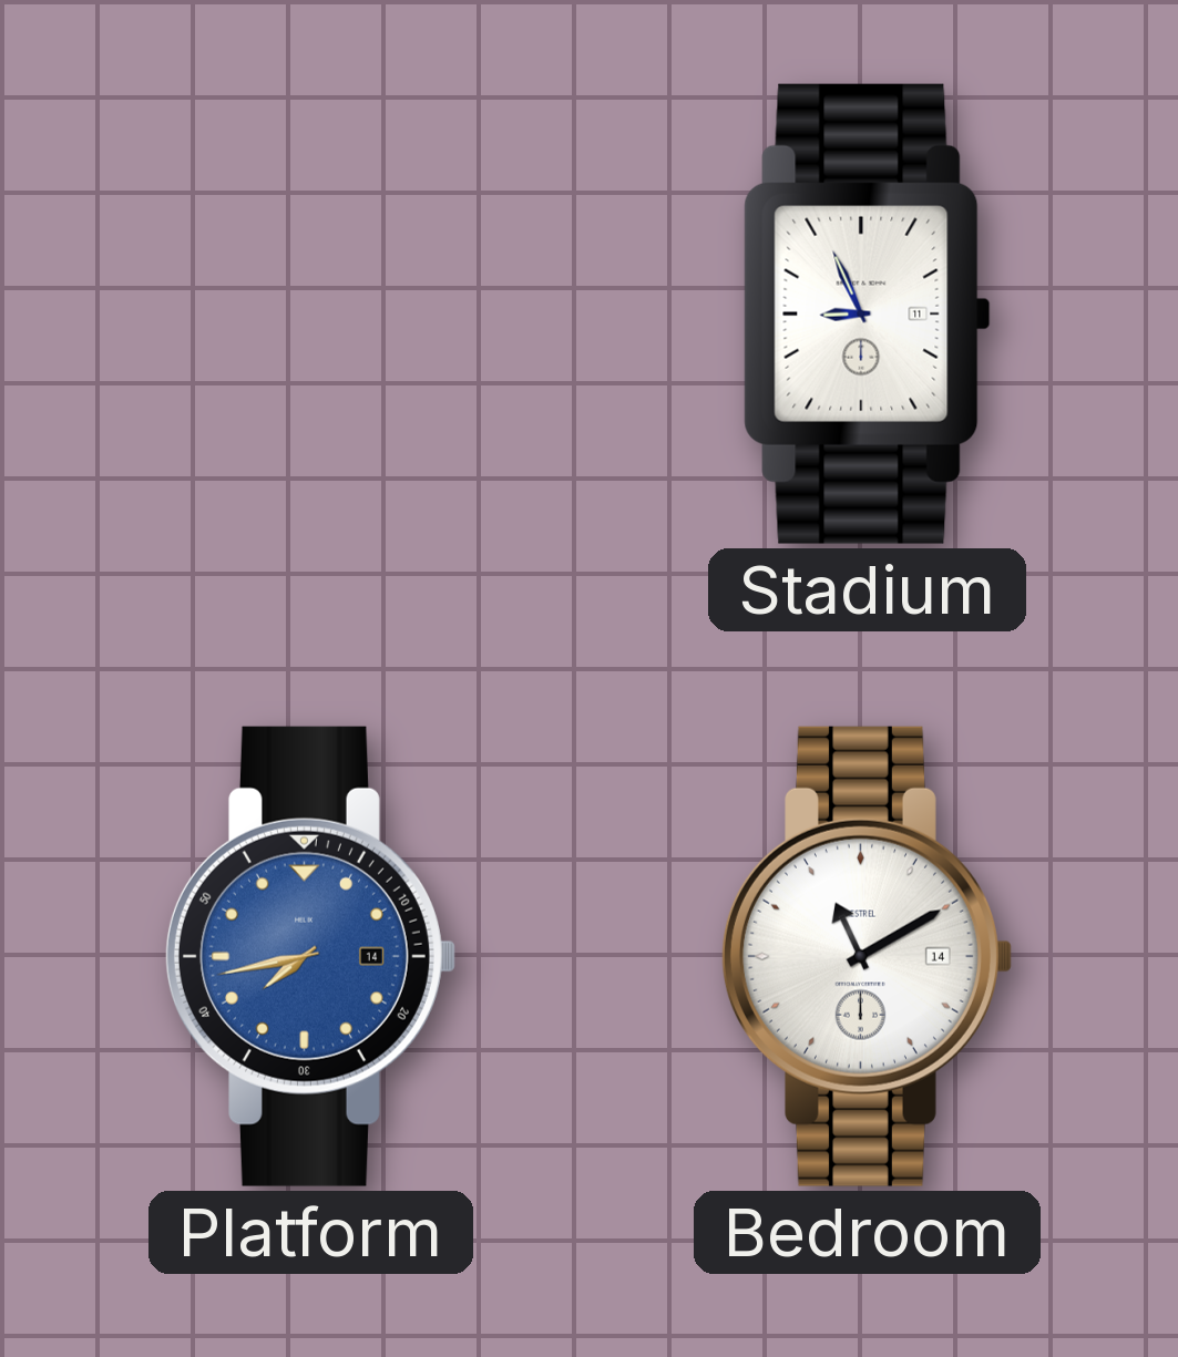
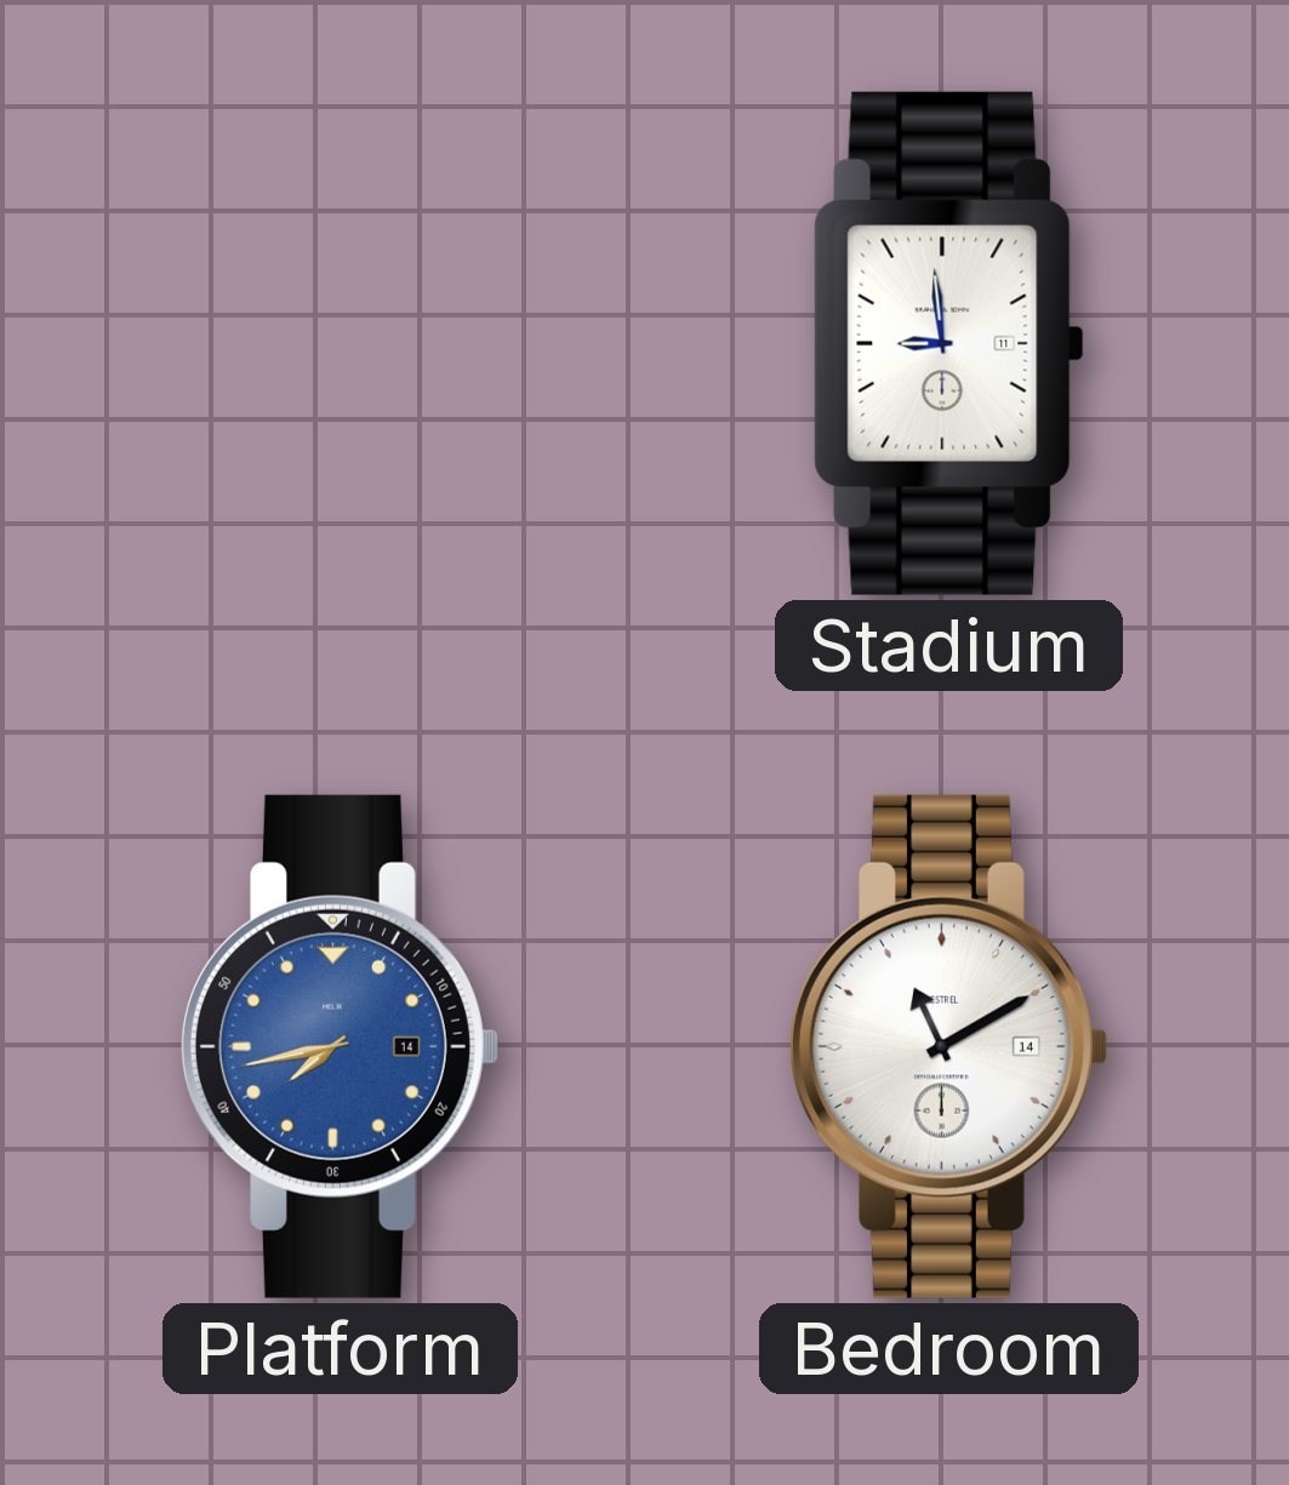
Stadium: 8:56 -> 8:59
